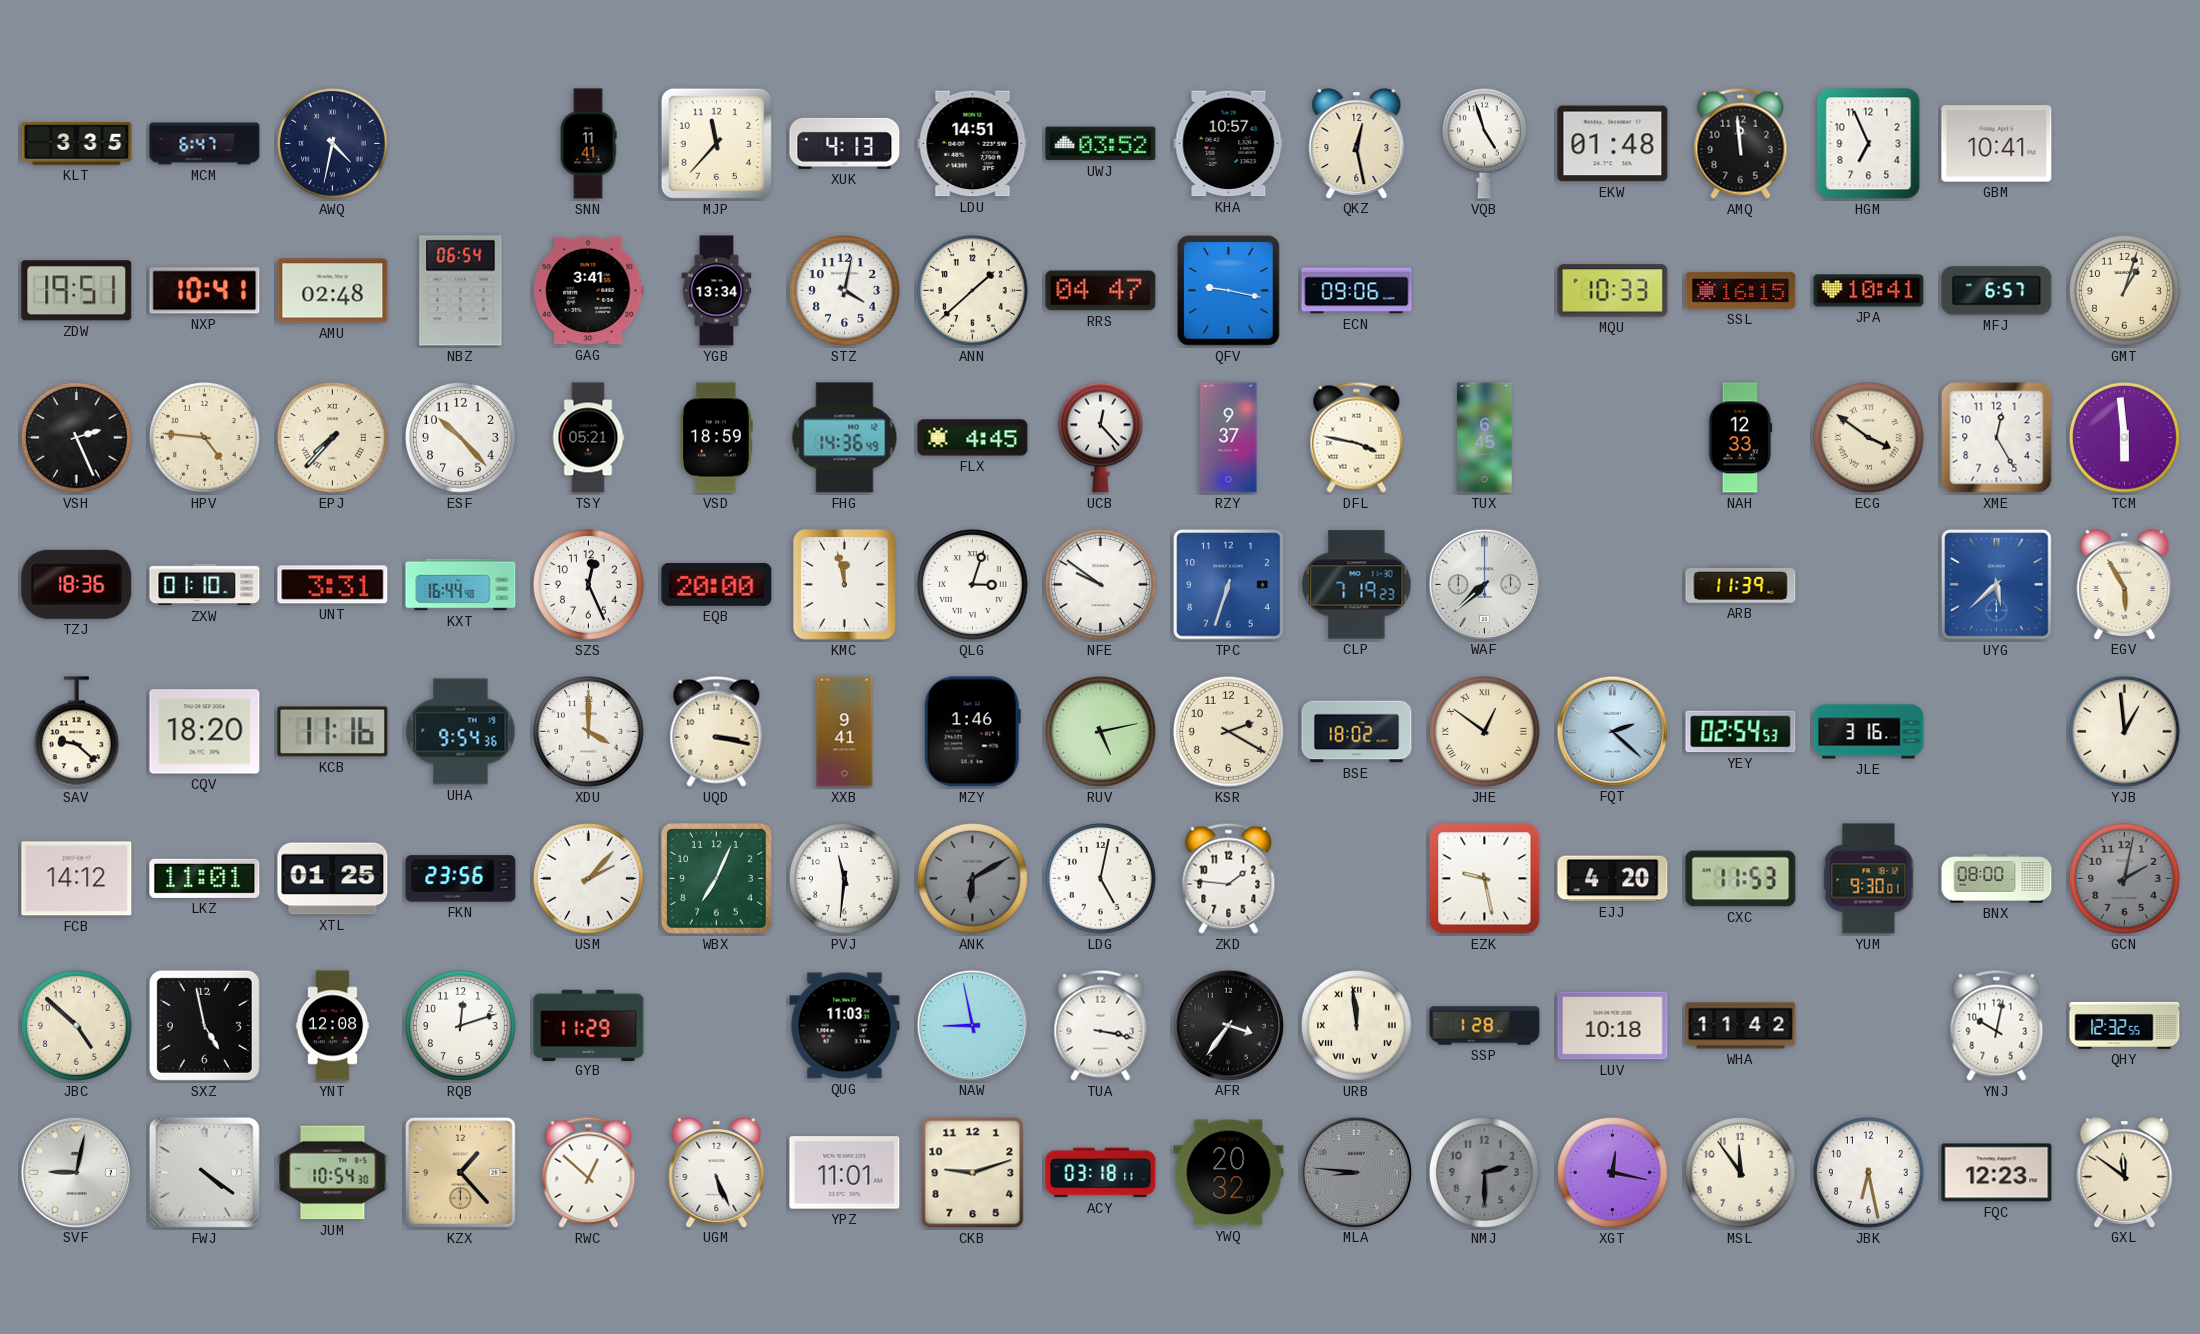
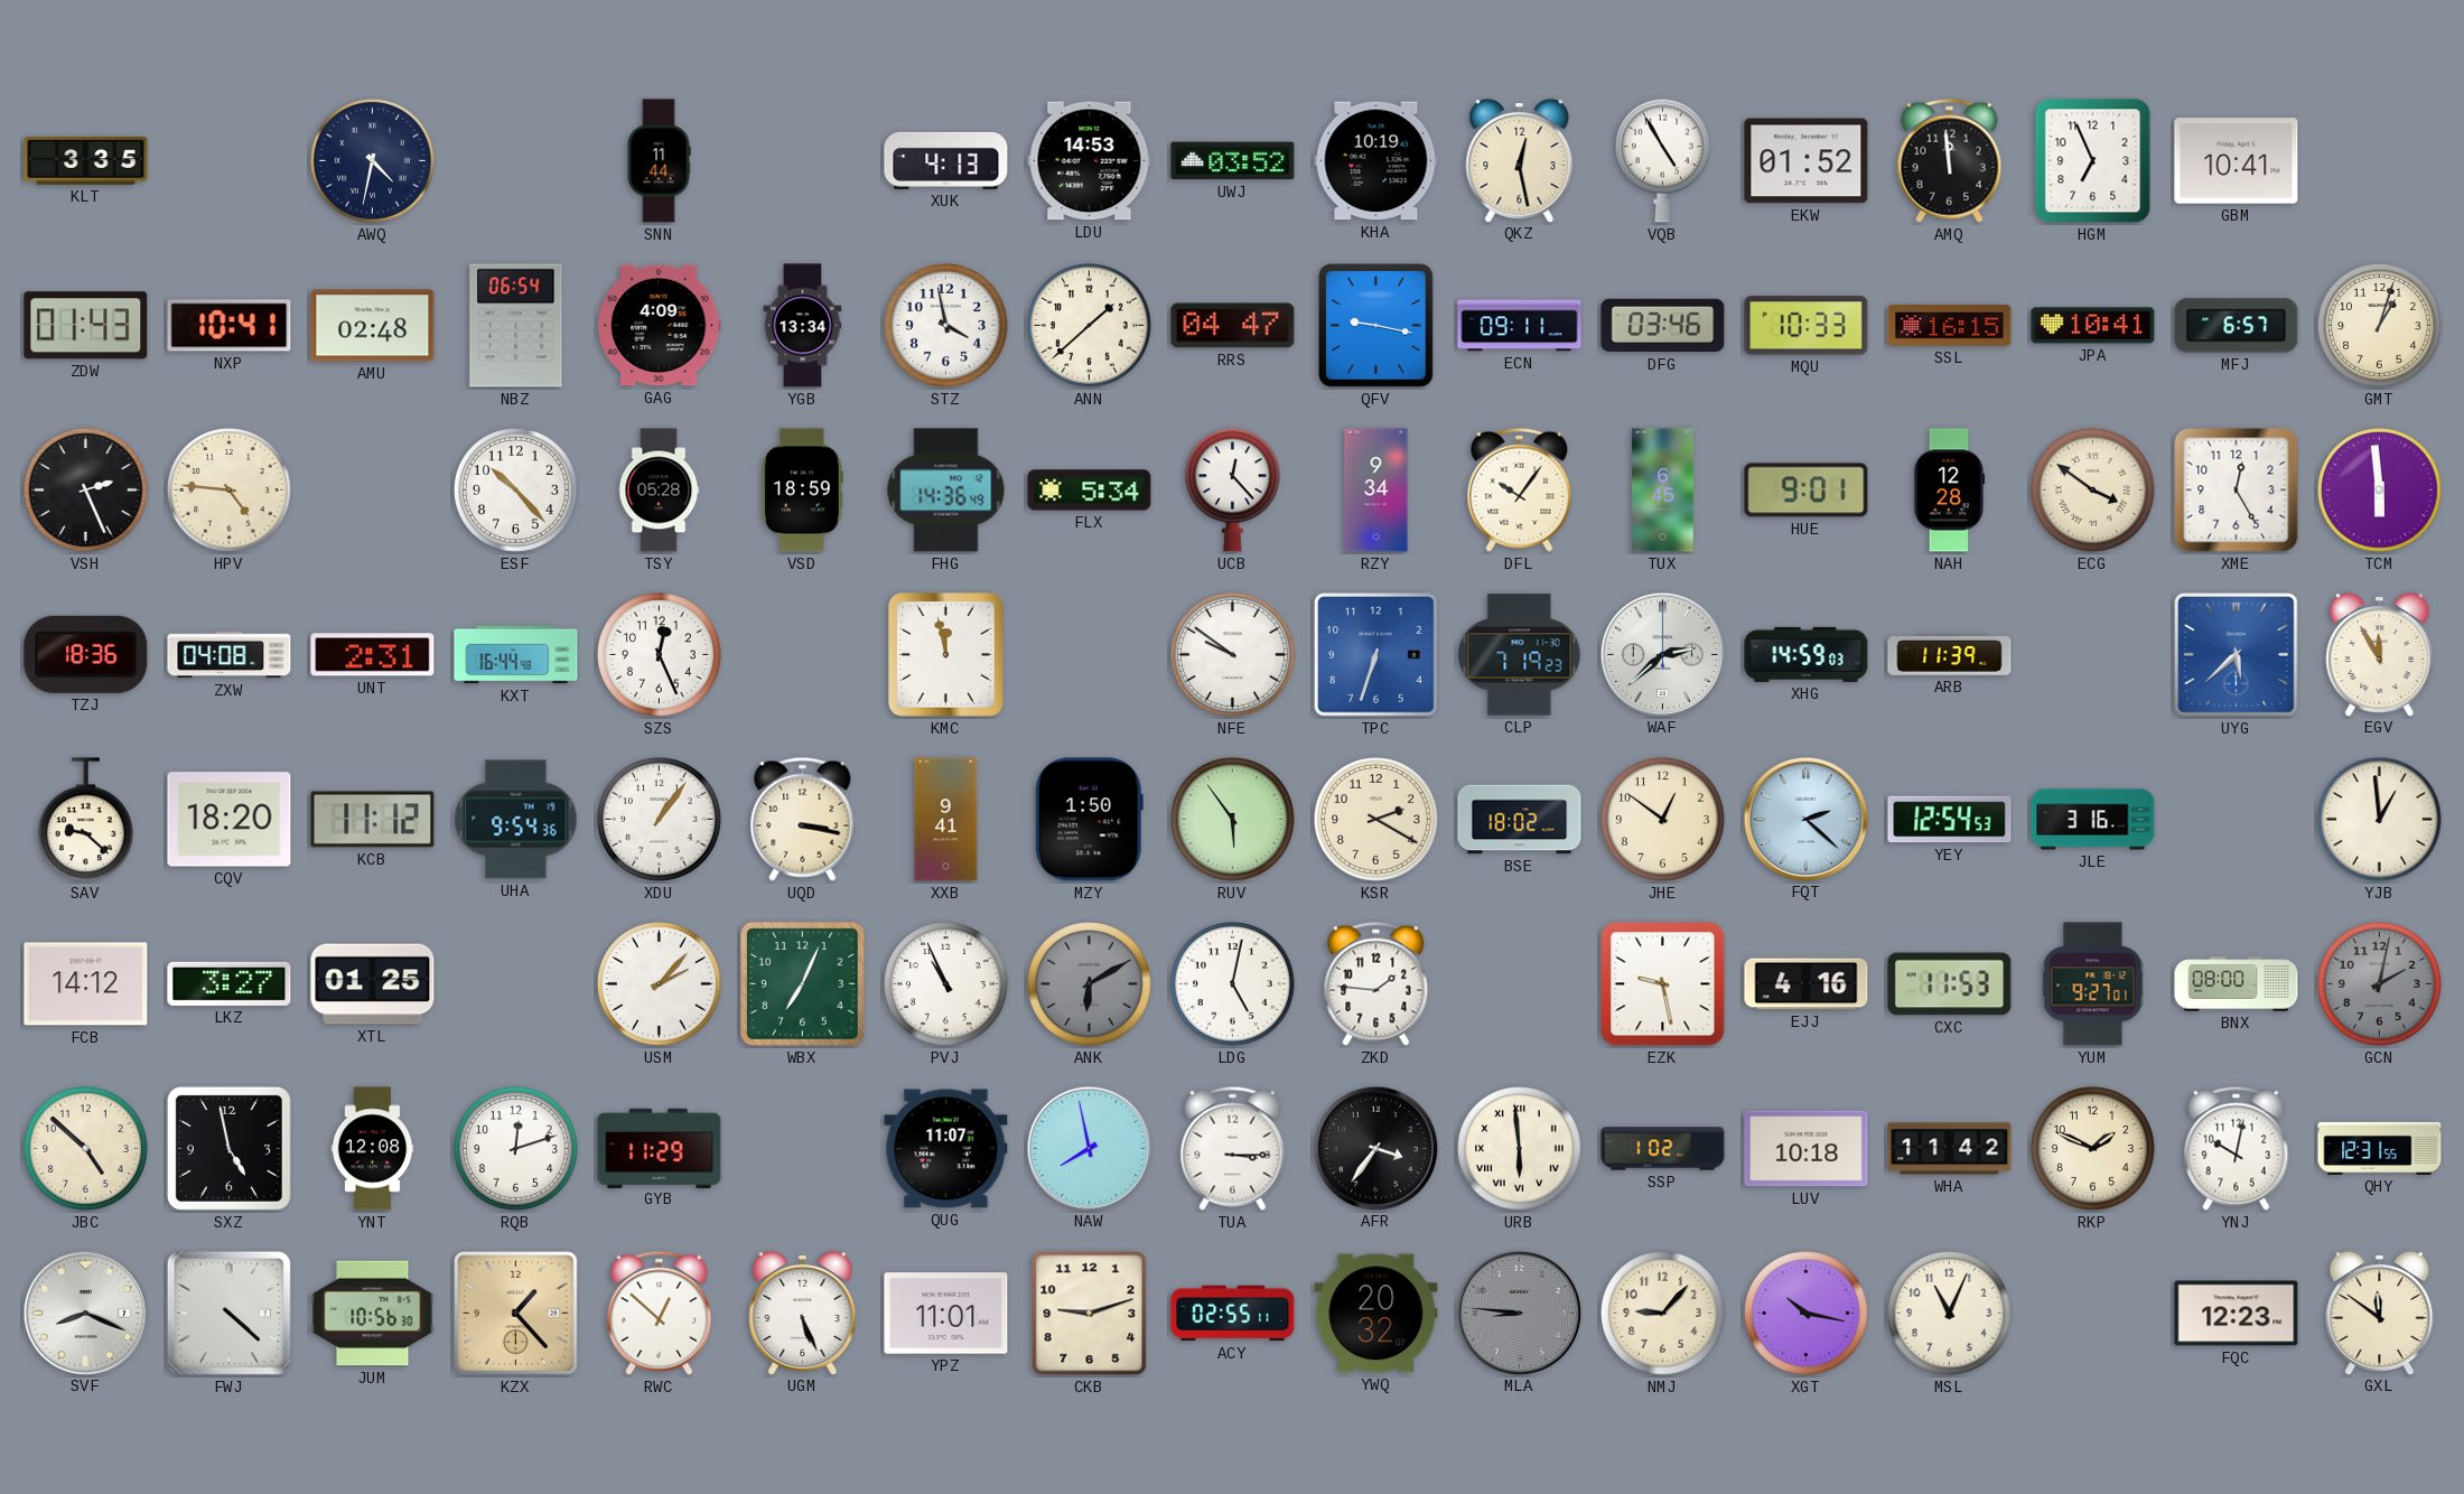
MCM: 6:47 -> none
SNN: 11:41 -> 11:44
MJP: 11:37 -> none
LDU: 14:51 -> 14:53
KHA: 10:57 -> 10:19
VQB: 4:57 -> 4:55
EKW: 01:48 -> 01:52
ZDW: 19:51 -> 01:43
GAG: 3:41 -> 4:09
STZ: 4:02 -> 3:58
ECN: 09:06 -> 09:11
DFG: none -> 03:46
EPJ: 7:37 -> none
TSY: 05:21 -> 05:28
FLX: 4:45 -> 5:34
RZY: 9:37 -> 9:34
DFL: 3:47 -> 10:06
HUE: none -> 9:01
NAH: 12:33 -> 12:28
ZXW: 01:10 -> 04:08
UNT: 3:31 -> 2:31
EQB: 20:00 -> none
QLG: 3:03 -> none
WAF: 7:38 -> 2:38
XHG: none -> 14:59
EGV: 5:55 -> 11:55
KCB: 11:16 -> 11:12
XDU: 4:00 -> 1:06
MZY: 1:46 -> 1:50
RUV: 5:13 -> 5:54
JHE numerals: Roman -> Arabic
YEY: 02:54 -> 12:54
LKZ: 11:01 -> 3:27
FKN: 23:56 -> none
PVJ: 11:31 -> 10:56
EJJ: 4:20 -> 4:16
YUM: 9:30 -> 9:27
QUG: 11:03 -> 11:07
NAW: 8:58 -> 7:58
TUA: 3:17 -> 3:15
URB: 11:59 -> 5:59
SSP: 1:28 -> 1:02
RKP: none -> 1:49
QHY: 12:32 -> 12:31
SVF: 9:02 -> 8:19
FWJ: 4:21 -> 4:22
JUM: 10:54 -> 10:56
ACY: 03:18 -> 02:55
NMJ: 2:30 -> 9:07
NMJ dial: grey -> cream
XGT: 12:17 -> 10:17
MSL: 11:54 -> 11:04
JBK: 6:28 -> none
